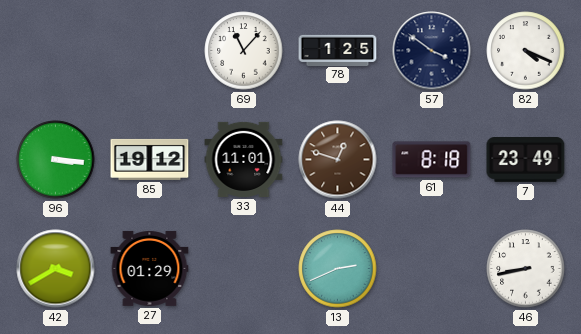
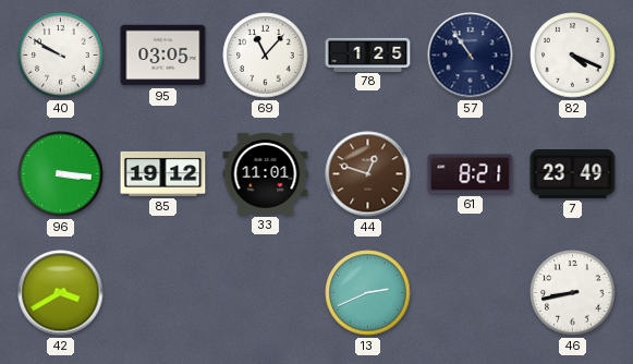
40: none -> 9:50
95: none -> 03:05
57: 3:51 -> 10:54
61: 8:18 -> 8:21
27: 01:29 -> none
